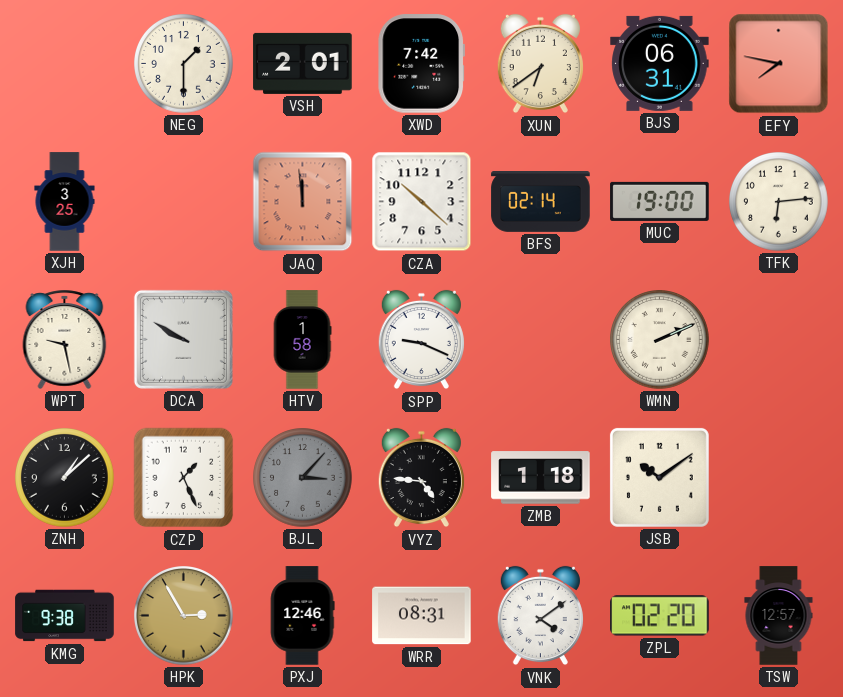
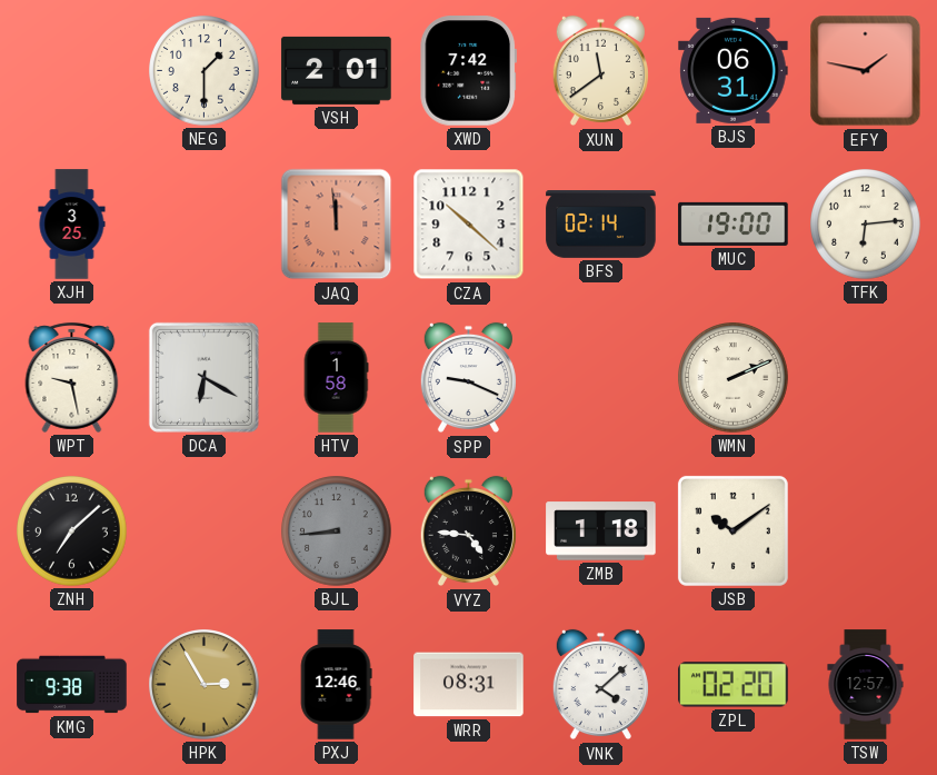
XUN: 6:39 -> 11:39
EFY: 7:47 -> 1:47
DCA: 9:50 -> 6:20
ZNH: 1:08 -> 7:08
CZP: 1:26 -> none
BJL: 3:07 -> 8:44
VNK: 4:09 -> 4:08
